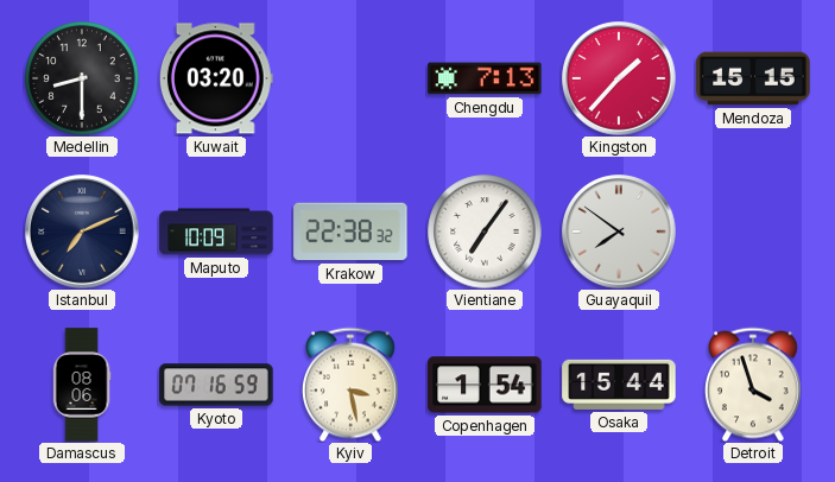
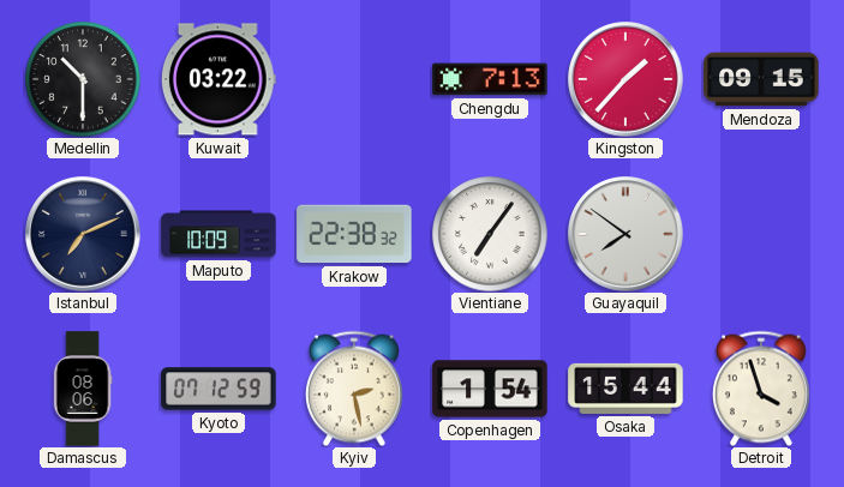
Medellin: 8:30 -> 10:30
Kuwait: 03:20 -> 03:22
Mendoza: 15:15 -> 09:15
Kyoto: 07:16 -> 07:12
Kyiv: 3:28 -> 2:28
